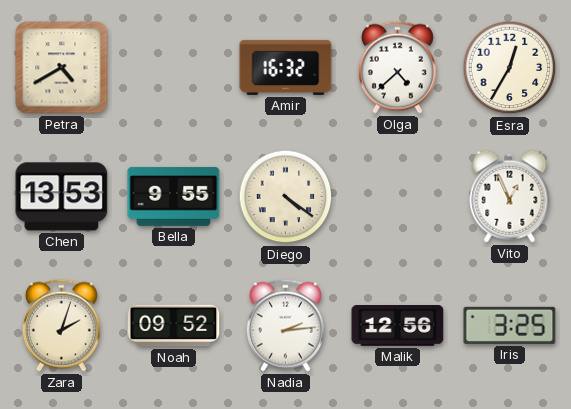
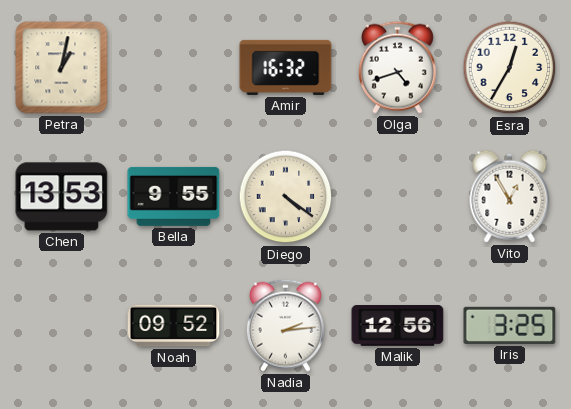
Petra: 4:40 -> 1:02
Olga: 4:38 -> 4:42
Vito: 12:56 -> 12:55
Zara: 2:03 -> none
